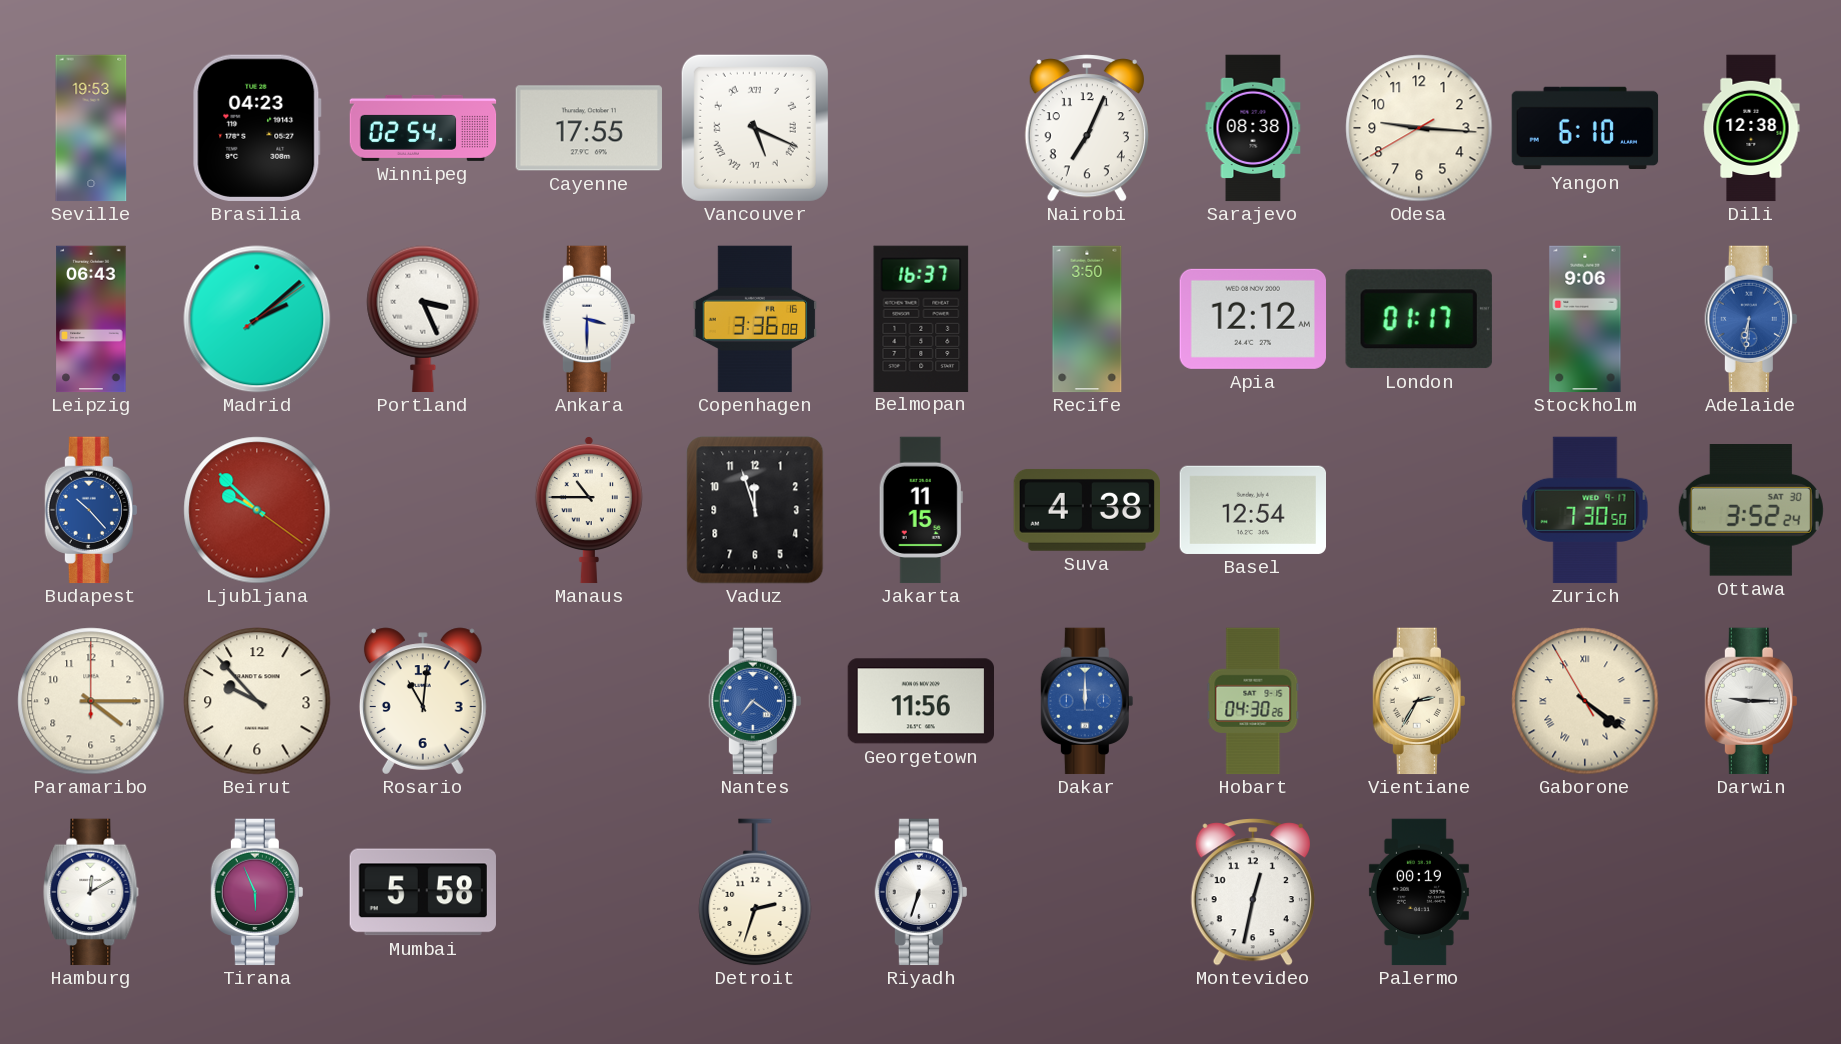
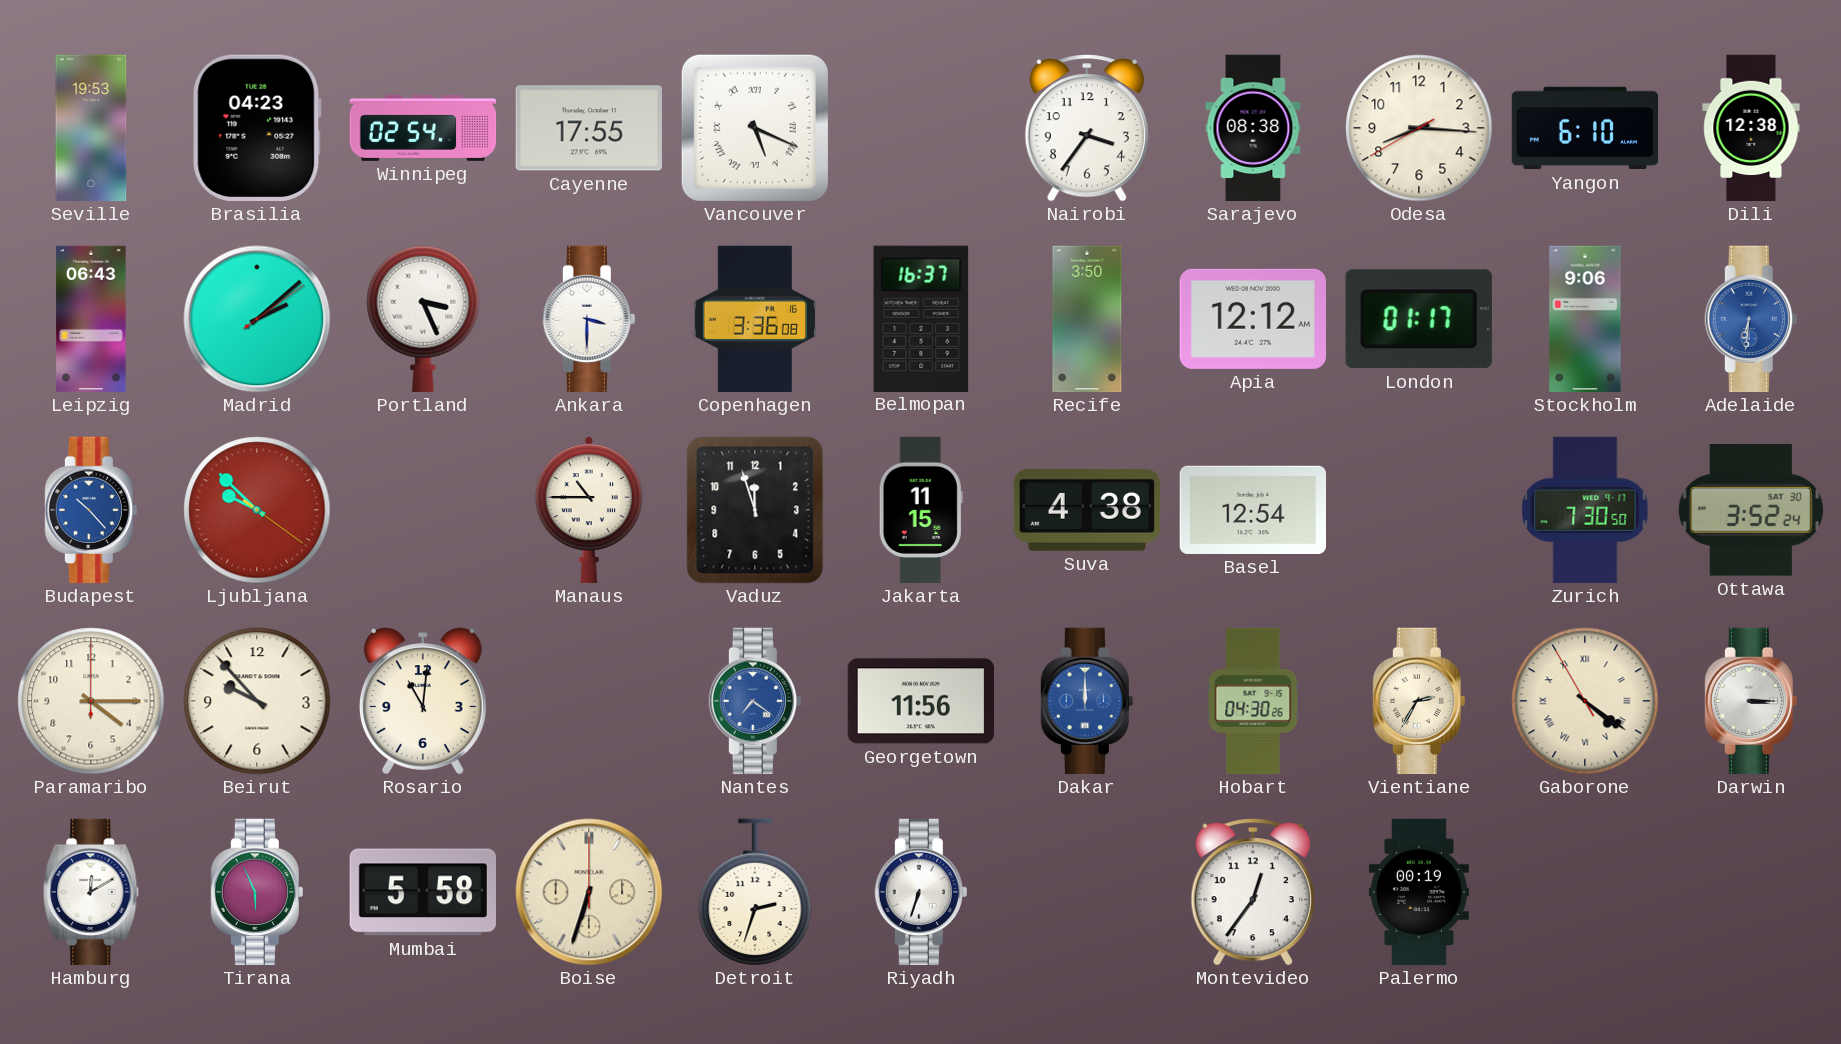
Nairobi: 7:04 -> 3:36
Odesa: 9:15 -> 8:15
Darwin: 9:15 -> 3:15
Boise: none -> 6:33
Montevideo: 12:32 -> 12:36
